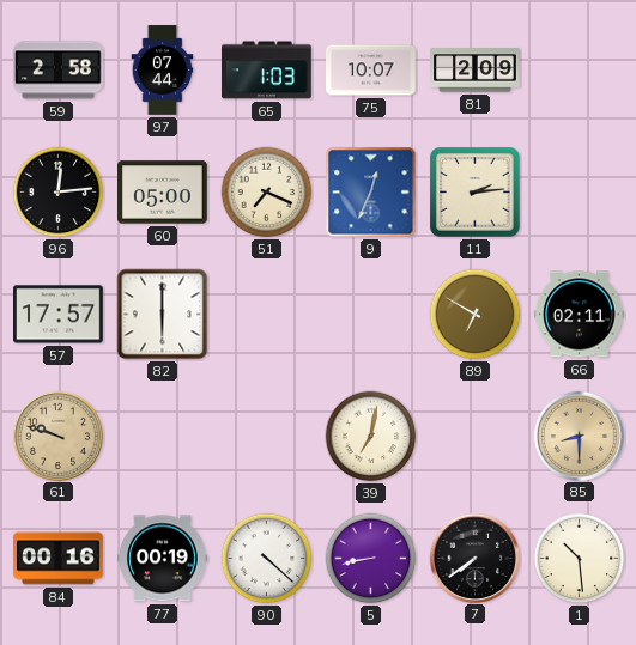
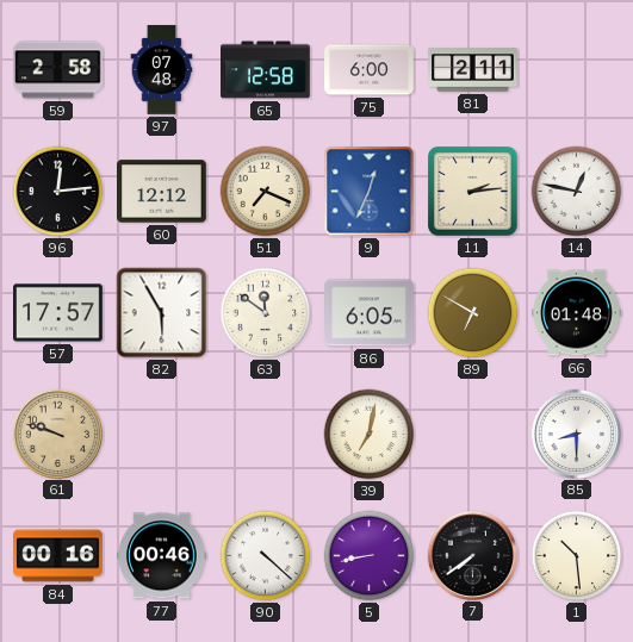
97: 07:44 -> 07:48
65: 1:03 -> 12:58
75: 10:07 -> 6:00
81: 2:09 -> 2:11
60: 05:00 -> 12:12
14: none -> 12:47
82: 6:00 -> 5:55
63: none -> 11:51
86: none -> 6:05
66: 02:11 -> 01:48
85 dial: champagne -> white
77: 00:19 -> 00:46
